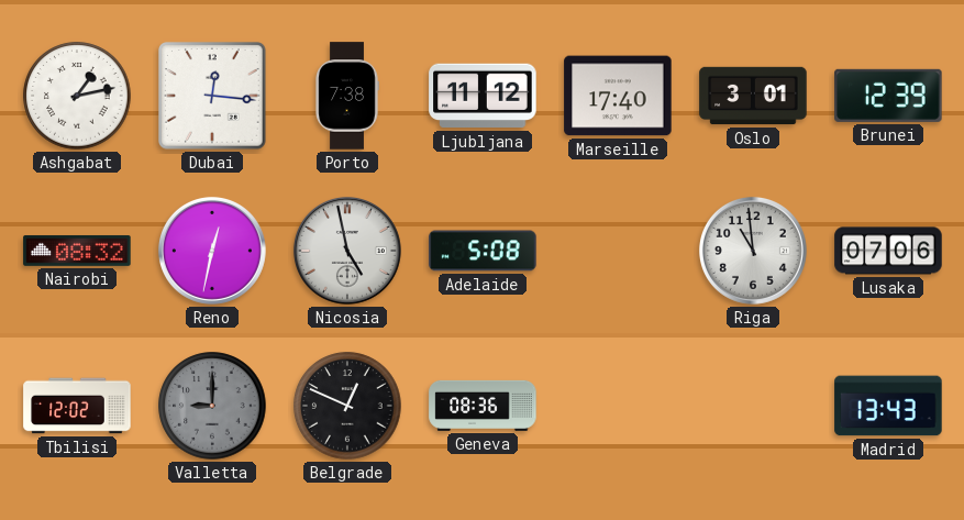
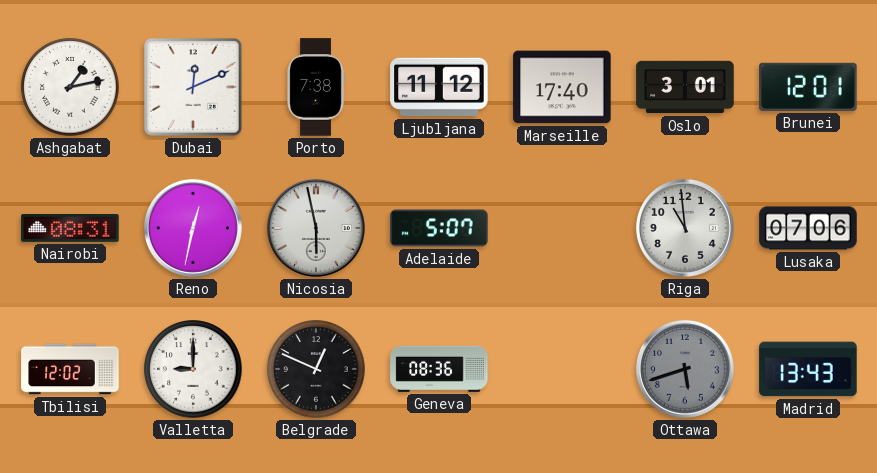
Dubai: 12:16 -> 12:11
Brunei: 12:39 -> 12:01
Nairobi: 08:32 -> 08:31
Nicosia: 4:58 -> 5:58
Adelaide: 5:08 -> 5:07
Valletta dial: grey -> white
Ottawa: none -> 5:42
